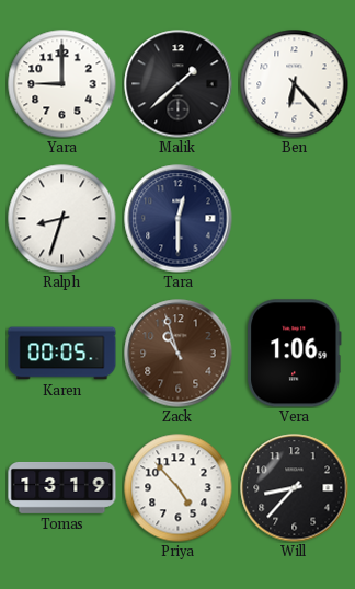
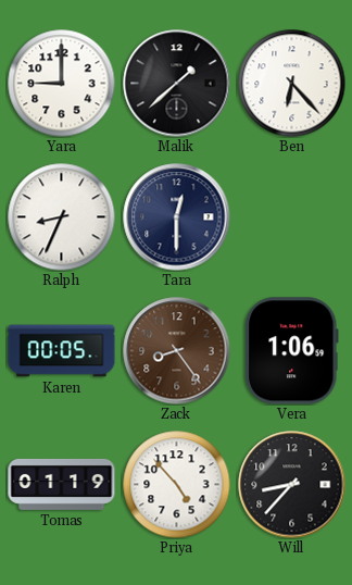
Ralph: 8:33 -> 8:34
Zack: 10:57 -> 8:24
Tomas: 13:19 -> 01:19
